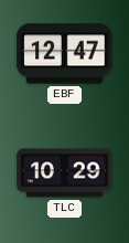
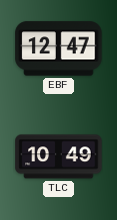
TLC: 10:29 -> 10:49
